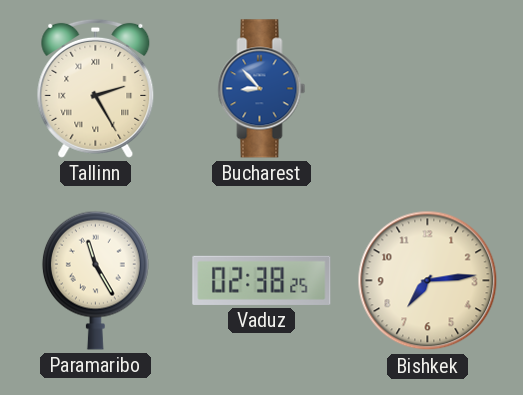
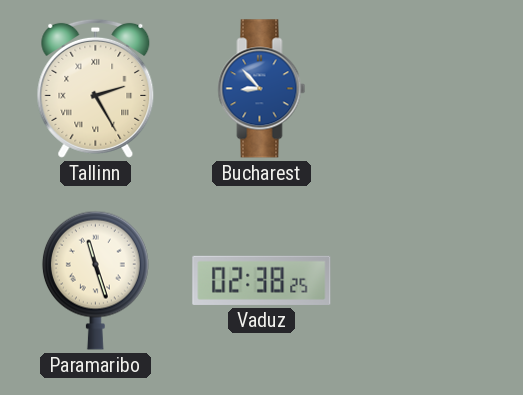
Paramaribo: 11:25 -> 11:27
Bishkek: 7:14 -> none
